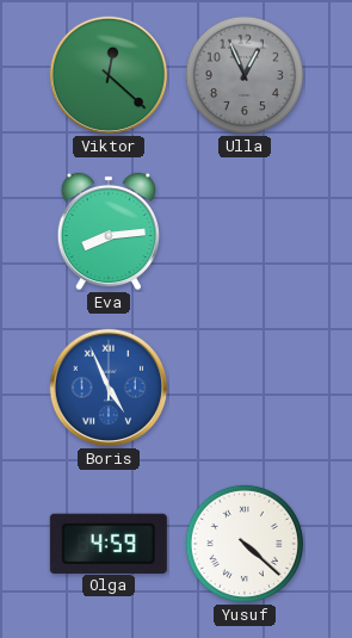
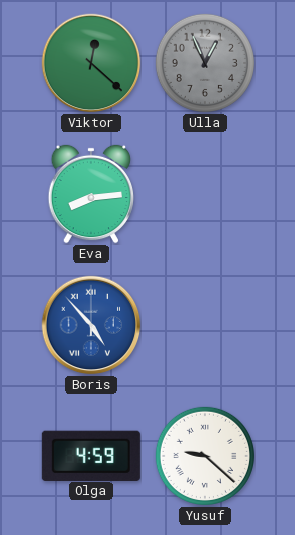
Boris: 4:56 -> 4:53
Yusuf: 4:22 -> 9:22
